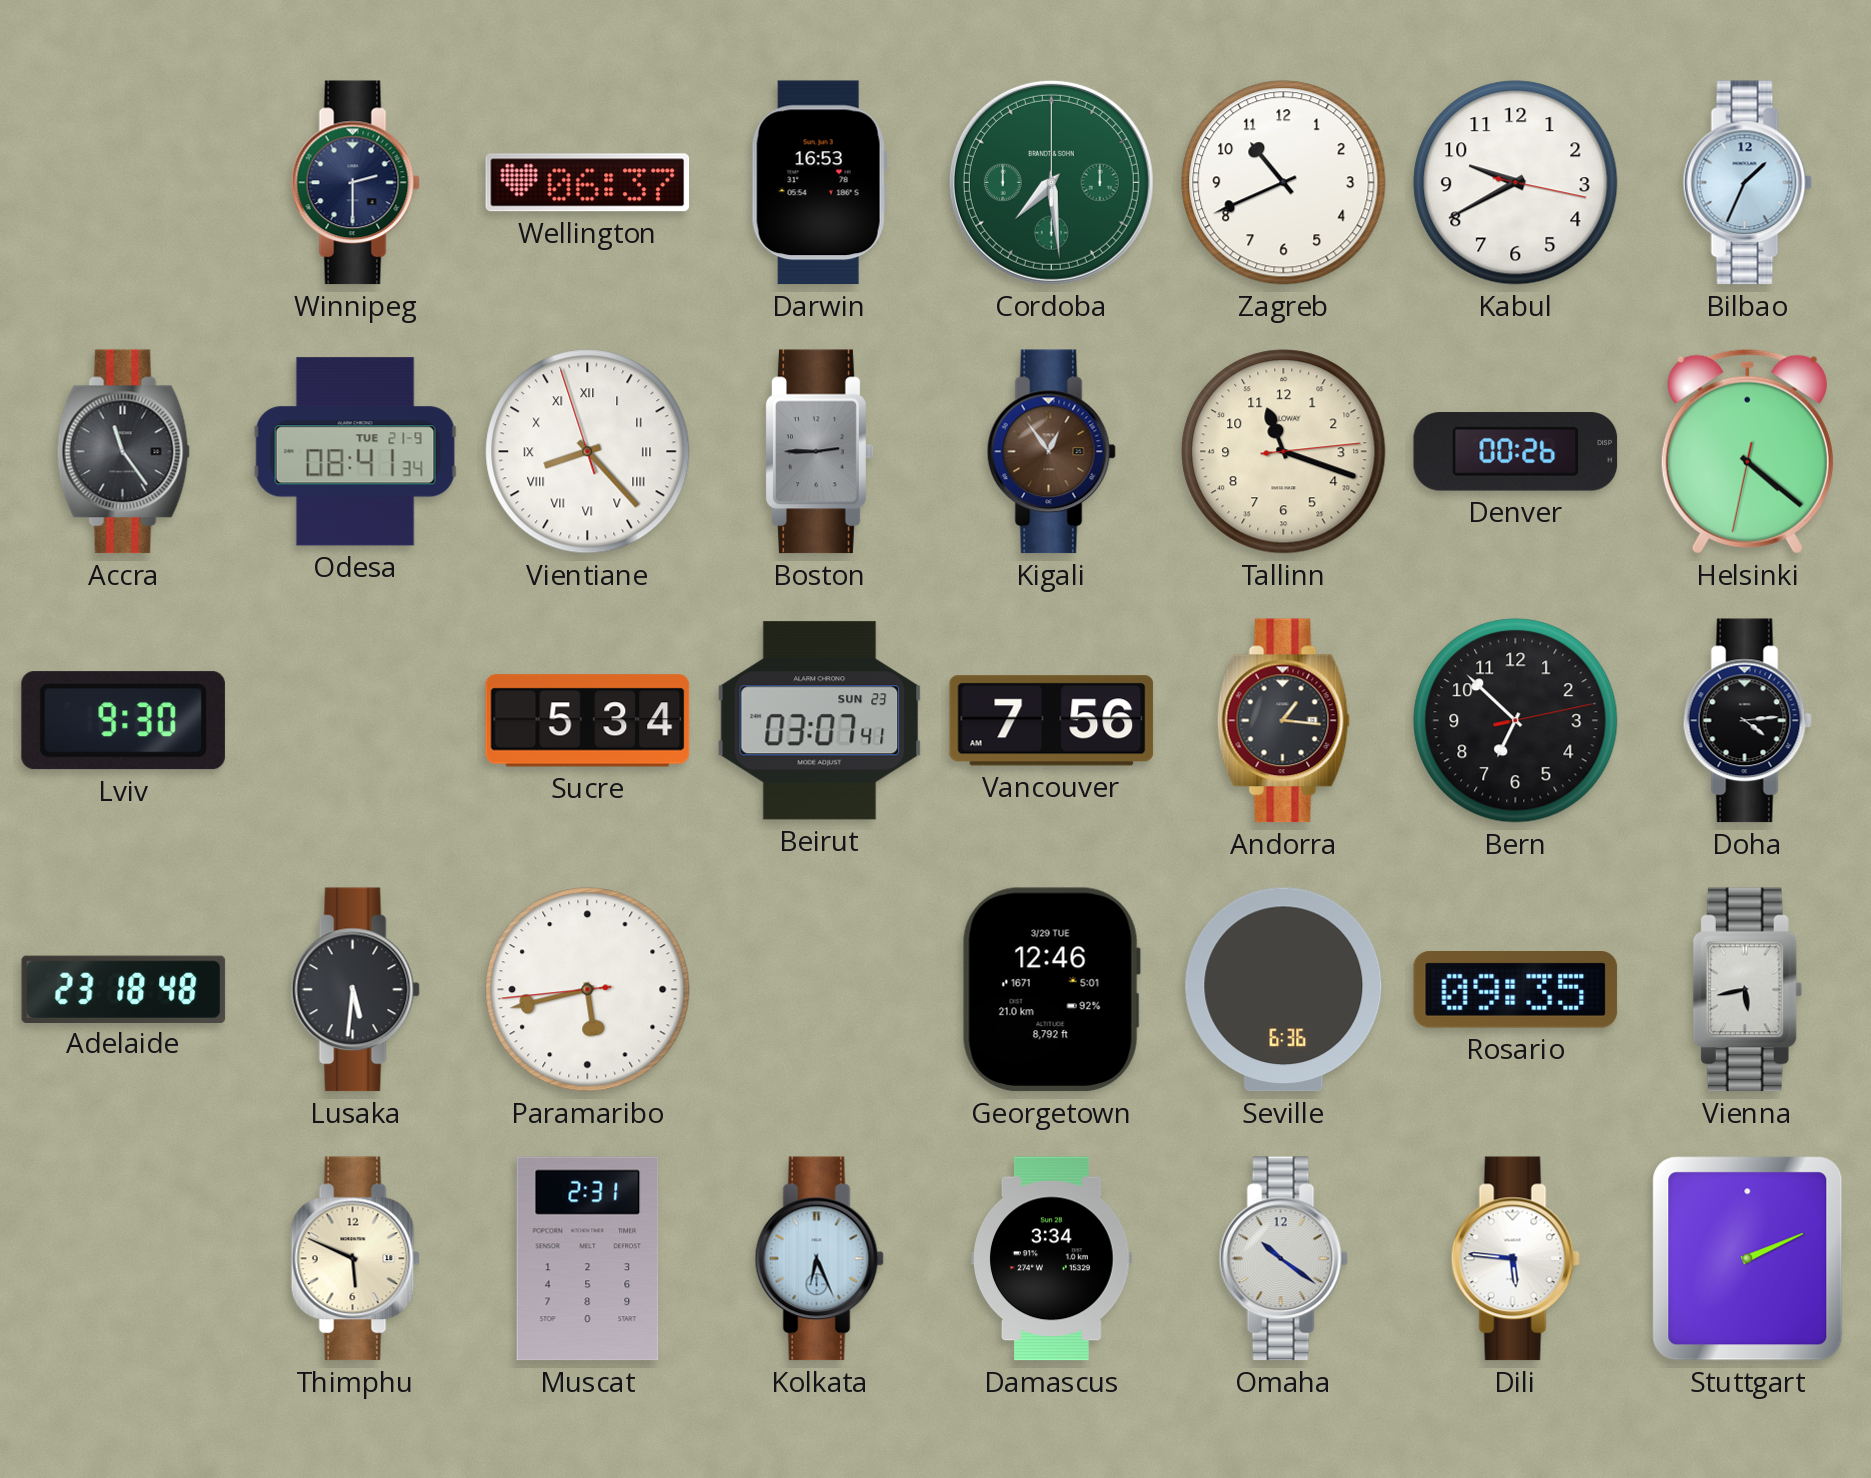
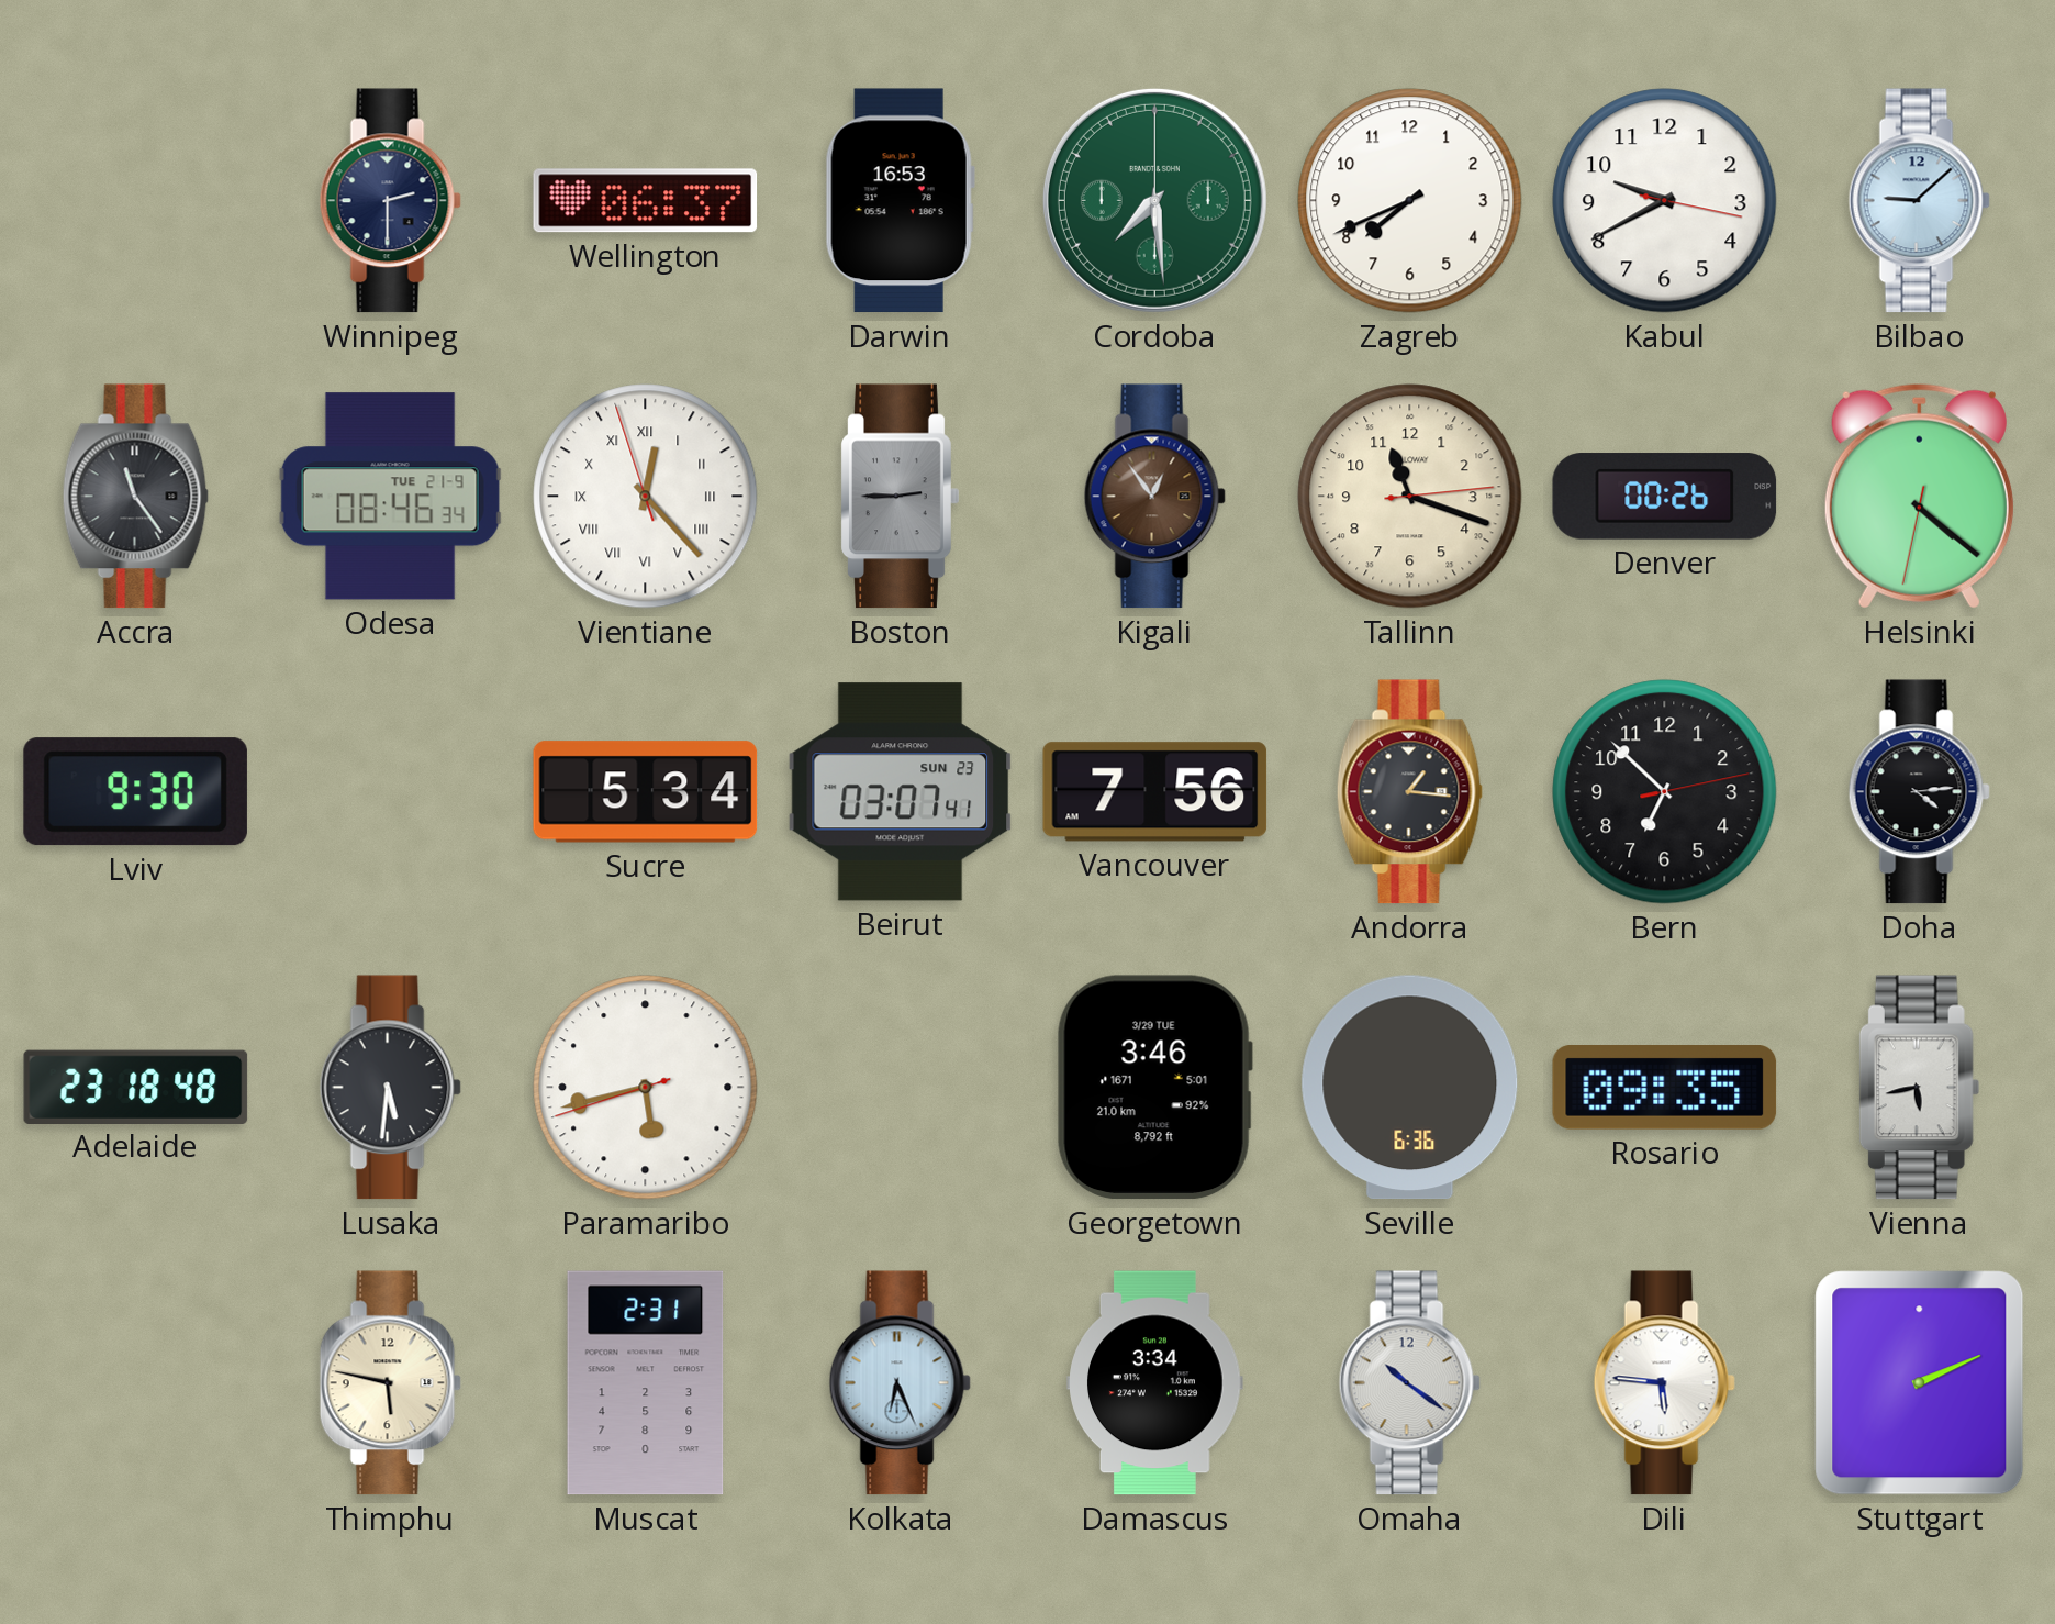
Zagreb: 10:41 -> 7:41
Bilbao: 1:34 -> 9:08
Odesa: 08:41 -> 08:46
Vientiane: 8:22 -> 12:22
Paramaribo: 5:42:44 -> 5:42:42
Georgetown: 12:46 -> 3:46
Thimphu: 5:49 -> 5:47
